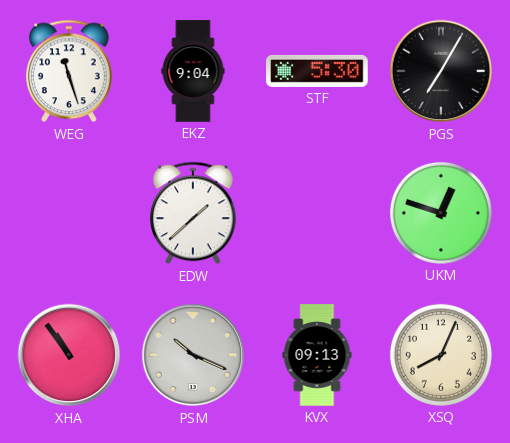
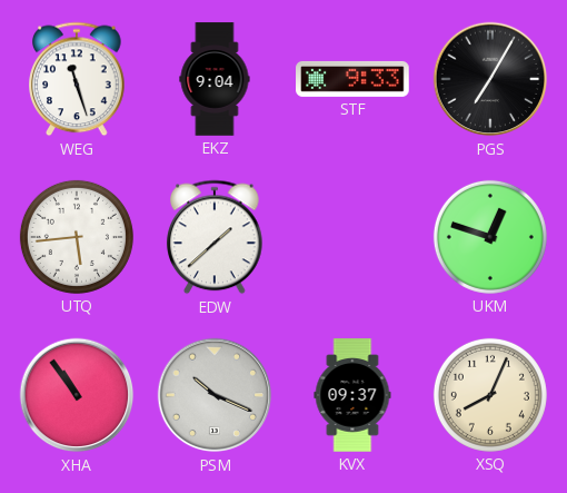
STF: 5:30 -> 9:33
UTQ: none -> 5:44
KVX: 09:13 -> 09:37
